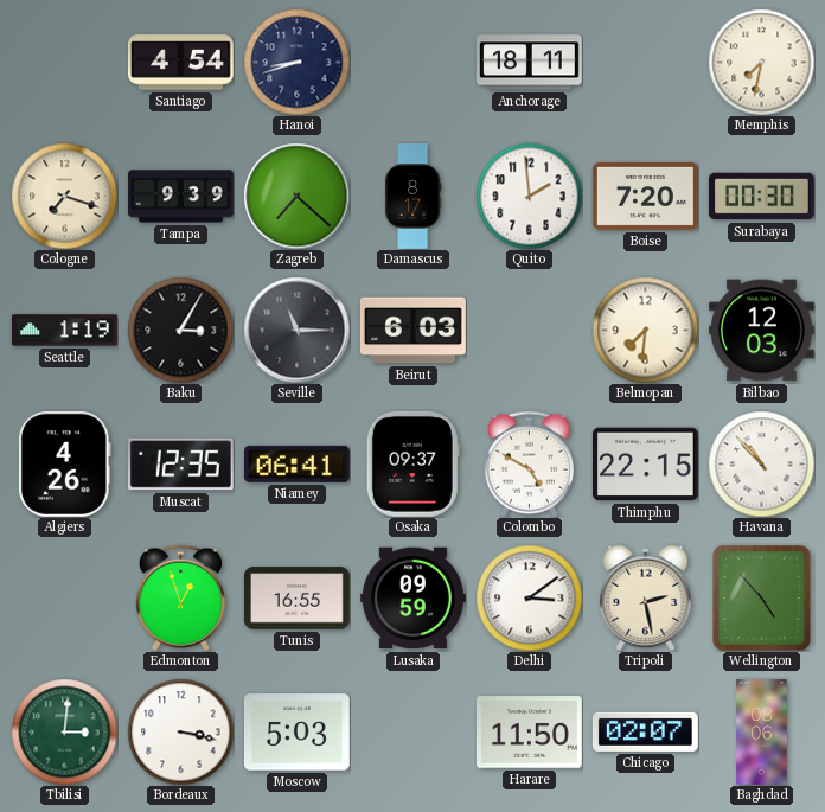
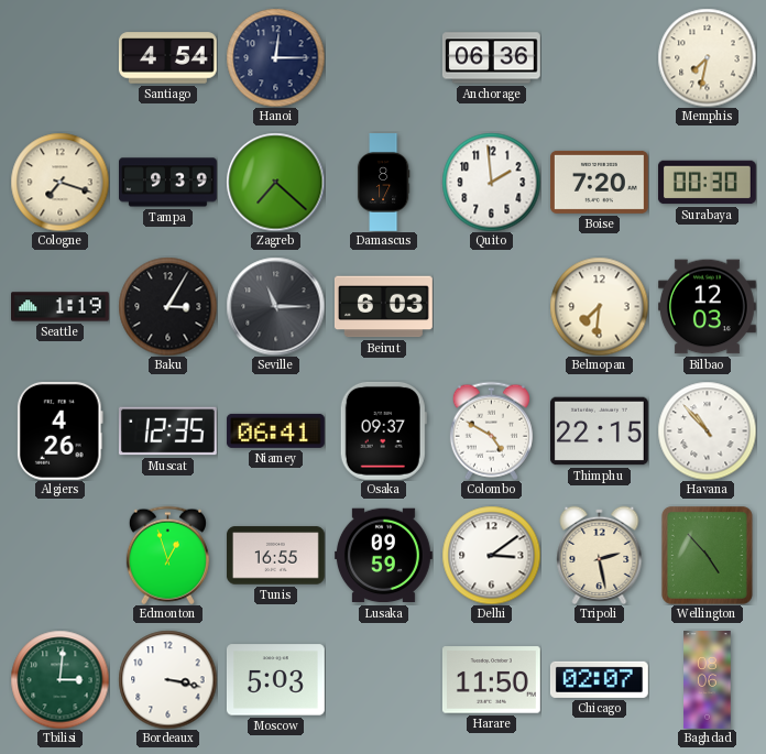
Hanoi: 8:42 -> 12:15
Anchorage: 18:11 -> 06:36
